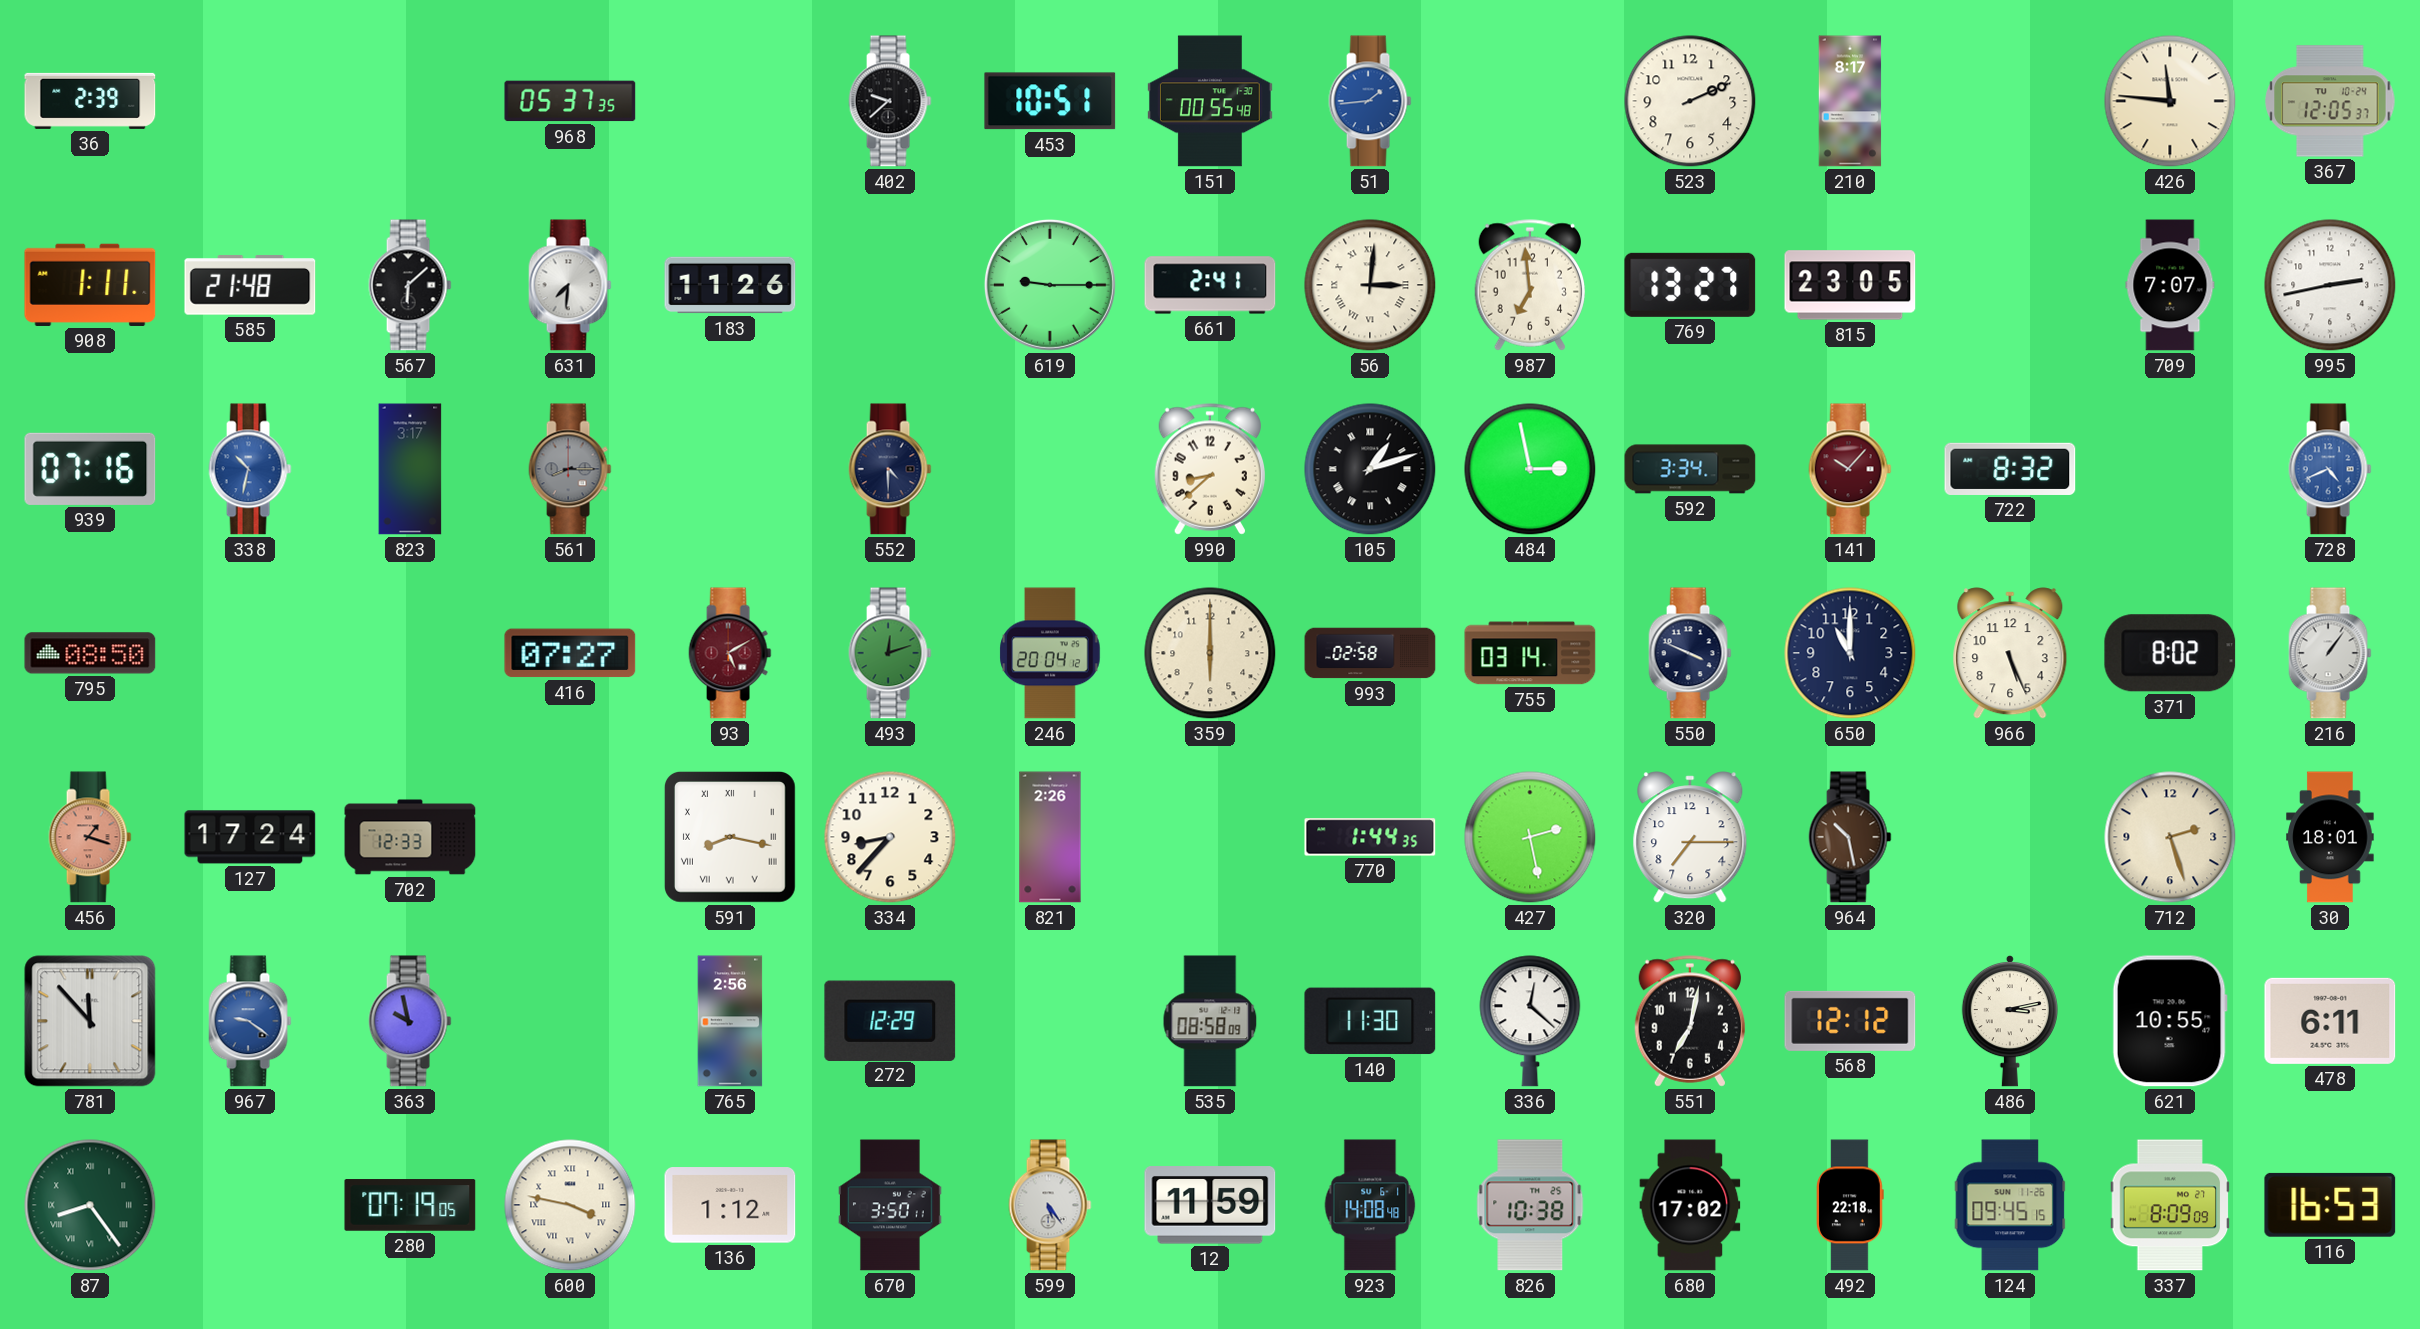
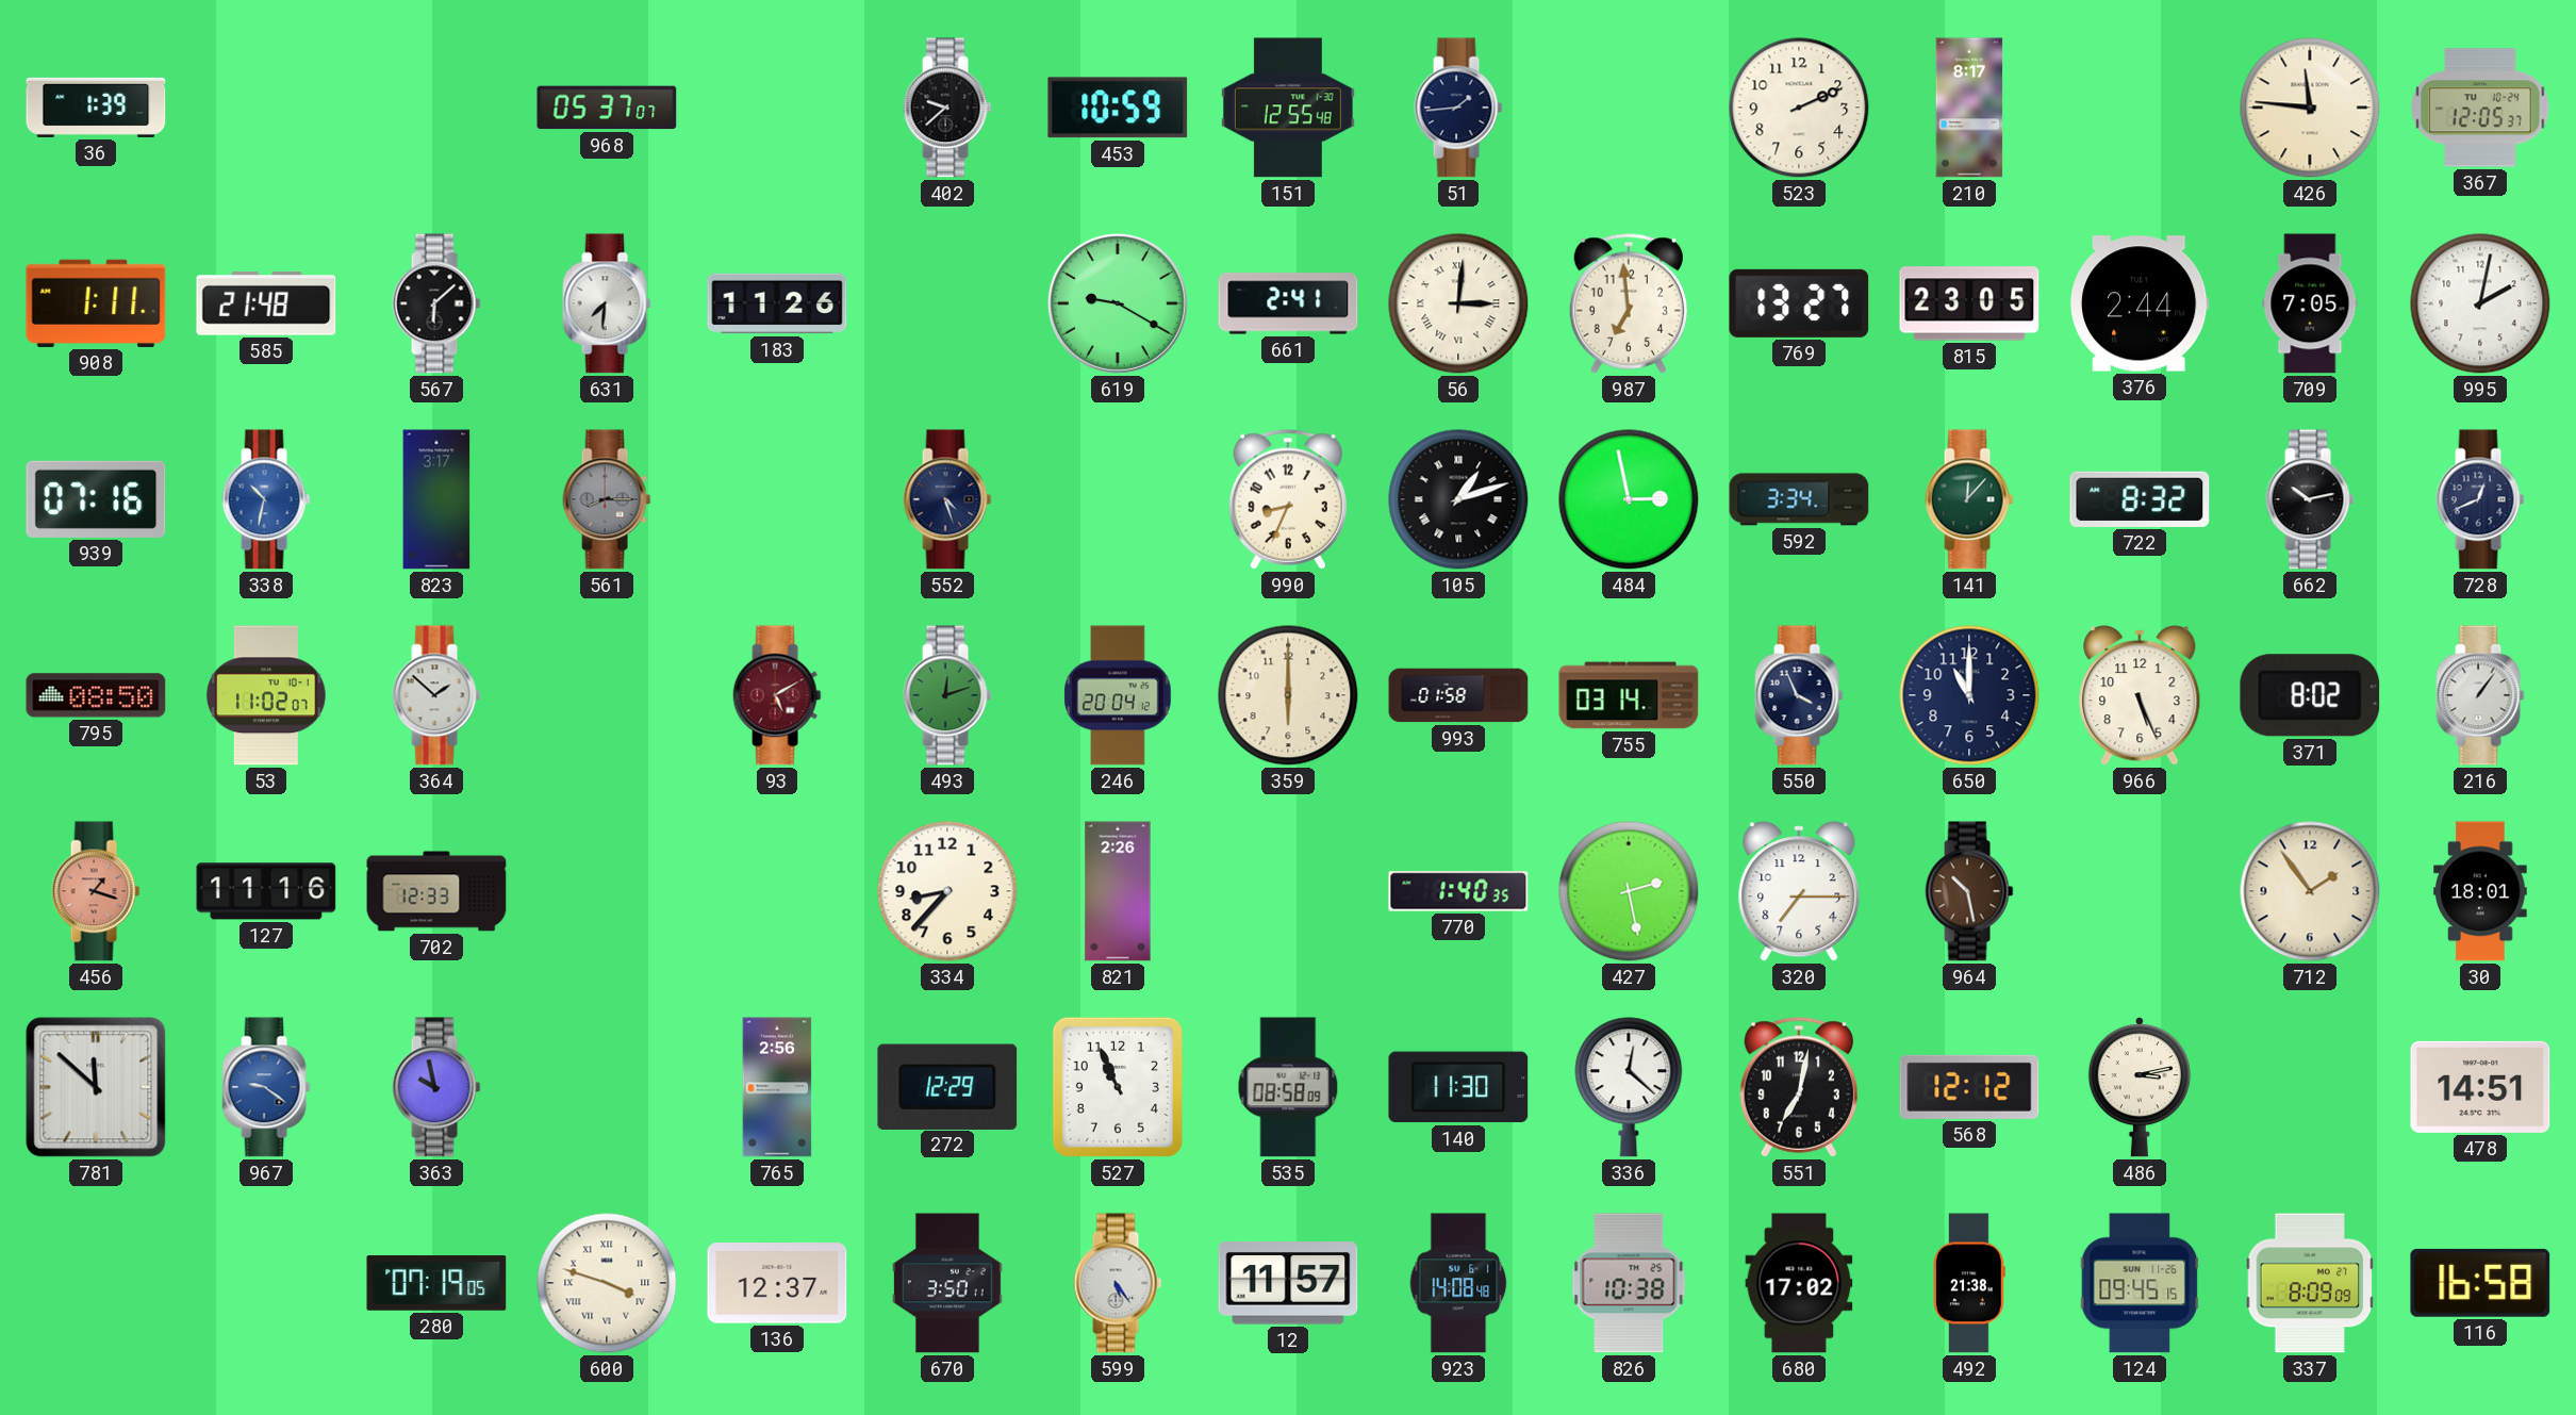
36: 2:39 -> 1:39
968: 05:37:35 -> 05:37:07
453: 10:51 -> 10:59
151: 00:55 -> 12:55
51 dial: blue -> navy
619: 9:15 -> 9:20
376: none -> 2:44
709: 7:07 -> 7:05
995: 2:43 -> 2:02
552: 4:30 -> 4:27
990: 8:38 -> 8:34
141: 10:07 -> 12:07
141 dial: burgundy -> green
662: none -> 10:13
728: 4:41 -> 12:41
728 dial: blue -> navy
53: none -> 11:02
364: none -> 1:52
416: 07:27 -> none
993: 02:58 -> 01:58
550: 3:49 -> 3:56
127: 17:24 -> 11:16
591: 8:17 -> none
770: 1:44 -> 1:40
712: 2:27 -> 1:54
781: 11:53 -> 11:52
527: none -> 10:56
621: 10:55 -> none
478: 6:11 -> 14:51
87: 8:24 -> none
600: 3:47 -> 3:48
136: 1:12 -> 12:37
12: 11:59 -> 11:57
492: 22:18 -> 21:38
116: 16:53 -> 16:58
